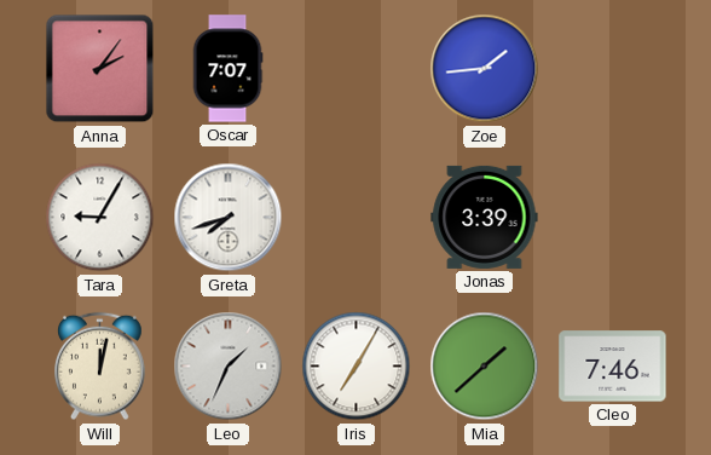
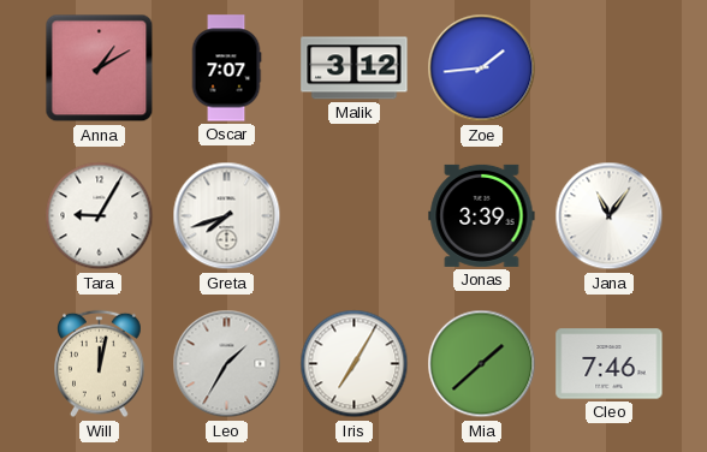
Anna: 2:06 -> 1:10
Malik: none -> 3:12
Jana: none -> 11:06
Leo: 1:34 -> 1:35
